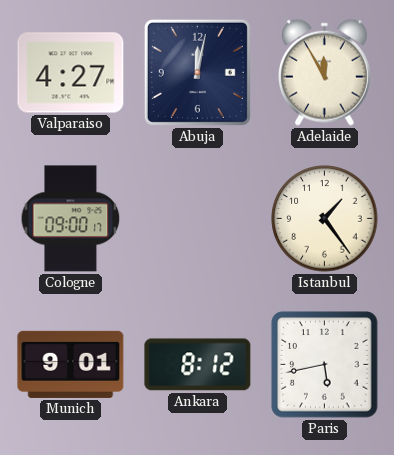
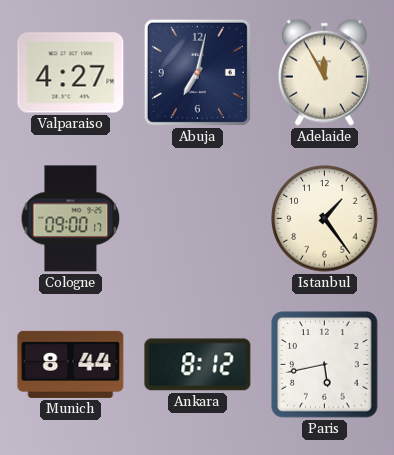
Abuja: 12:02 -> 7:02
Munich: 9:01 -> 8:44
